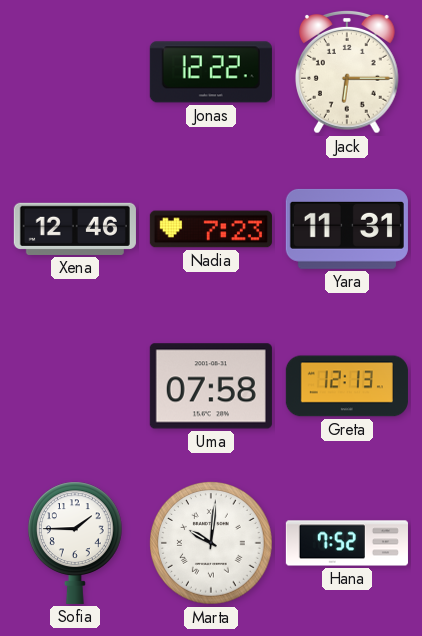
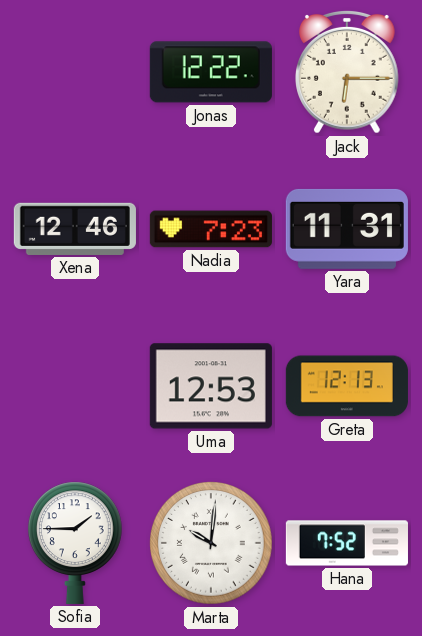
Uma: 07:58 -> 12:53
